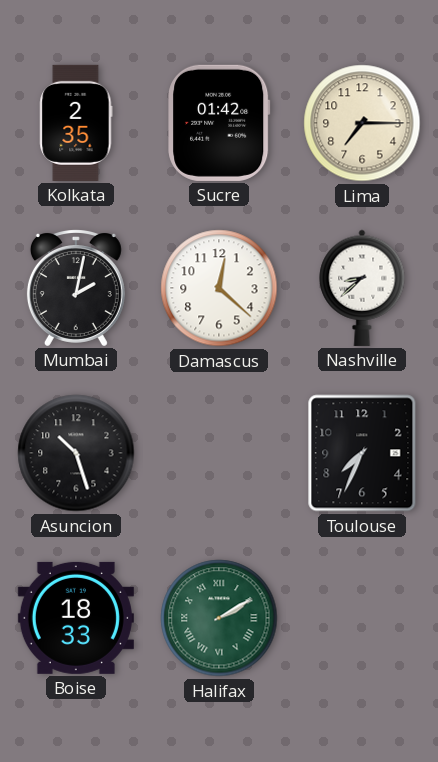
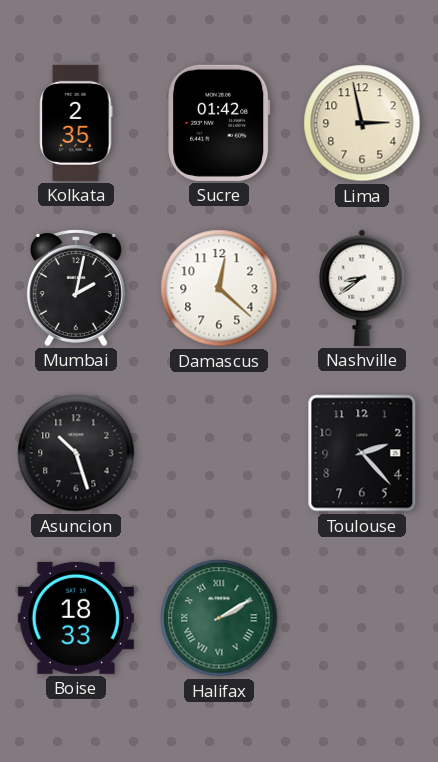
Lima: 7:15 -> 2:58
Nashville: 8:38 -> 8:39
Toulouse: 7:34 -> 2:23
